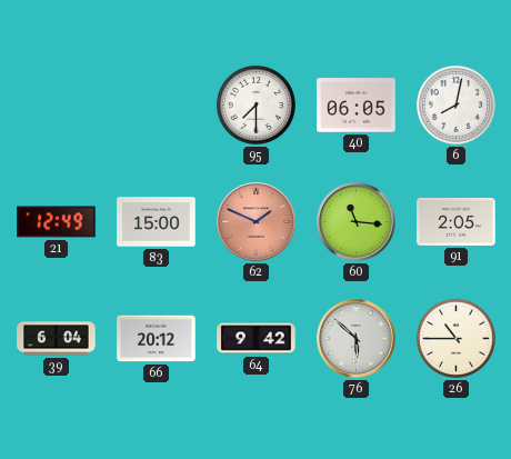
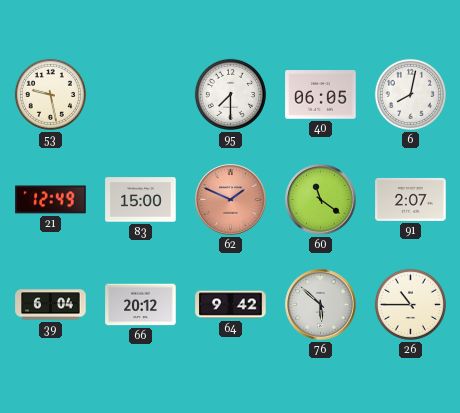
53: none -> 9:28
60: 11:16 -> 11:21
91: 2:05 -> 2:07
